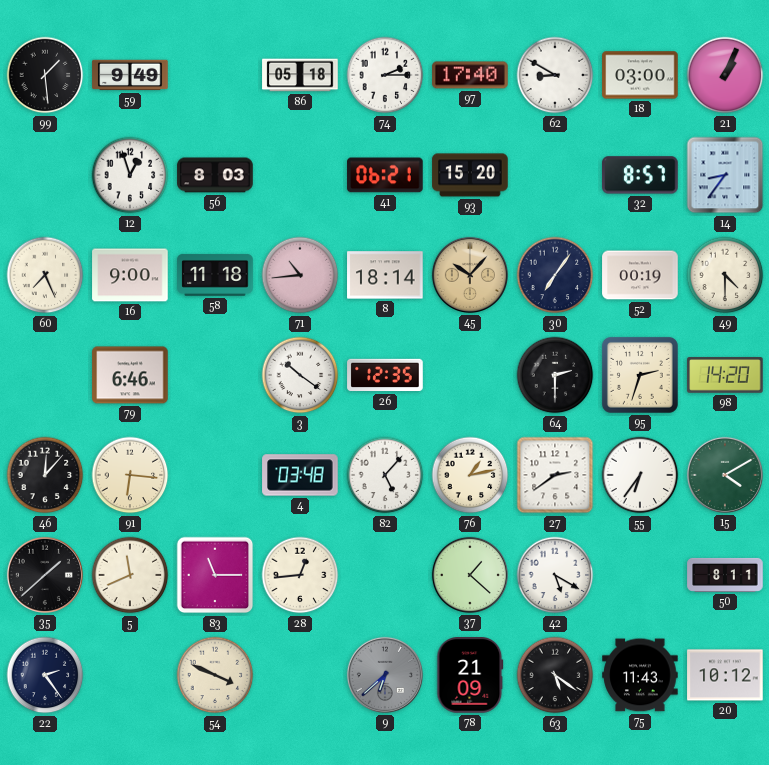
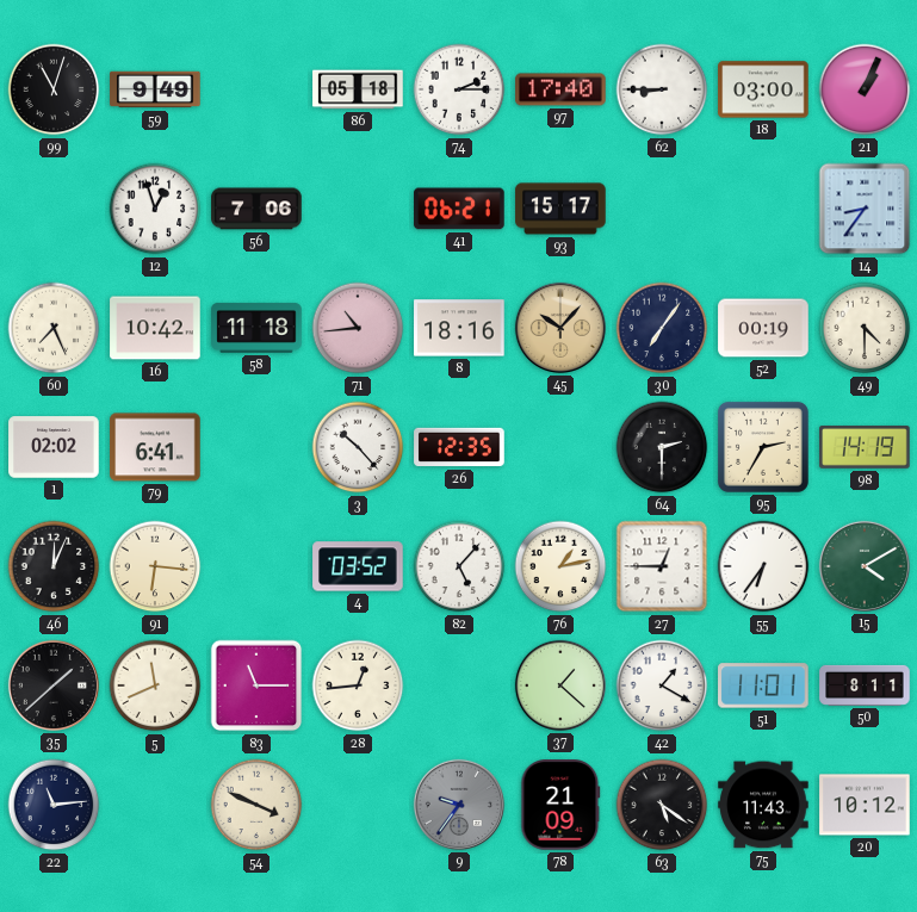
99: 1:29 -> 11:03
62: 8:50 -> 8:45
56: 8:03 -> 7:06
93: 15:20 -> 15:17
32: 8:57 -> none
16: 9:00 -> 10:42
8: 18:14 -> 18:16
1: none -> 02:02
79: 6:46 -> 6:41
3: 10:21 -> 10:23
95: 2:33 -> 2:35
98: 14:20 -> 14:19
46: 12:07 -> 12:04
4: 03:48 -> 03:52
27: 2:39 -> 12:45
42: 5:20 -> 1:20
51: none -> 11:01
22: 2:24 -> 11:14
9: 6:38 -> 9:36
